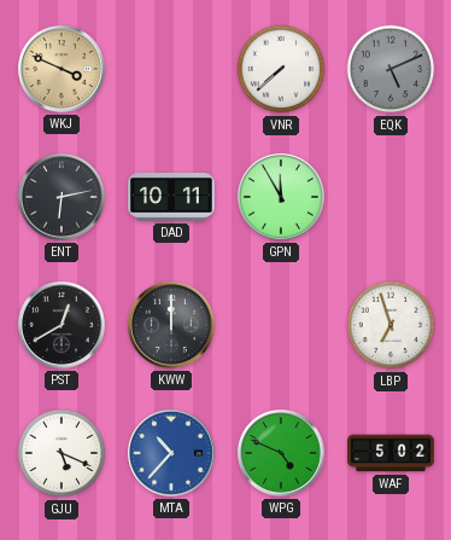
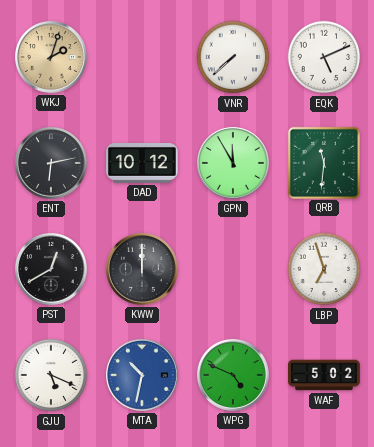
WKJ: 3:49 -> 2:03
EQK dial: grey -> white
DAD: 10:11 -> 10:12
QRB: none -> 11:31
MTA: 10:37 -> 10:32
